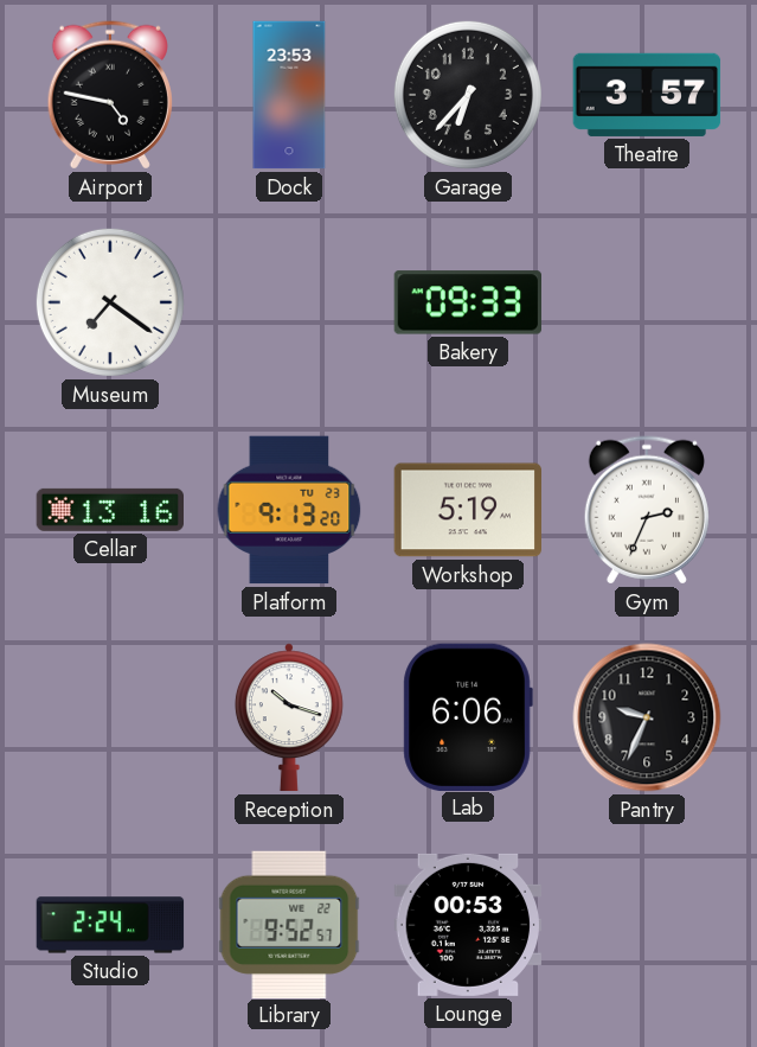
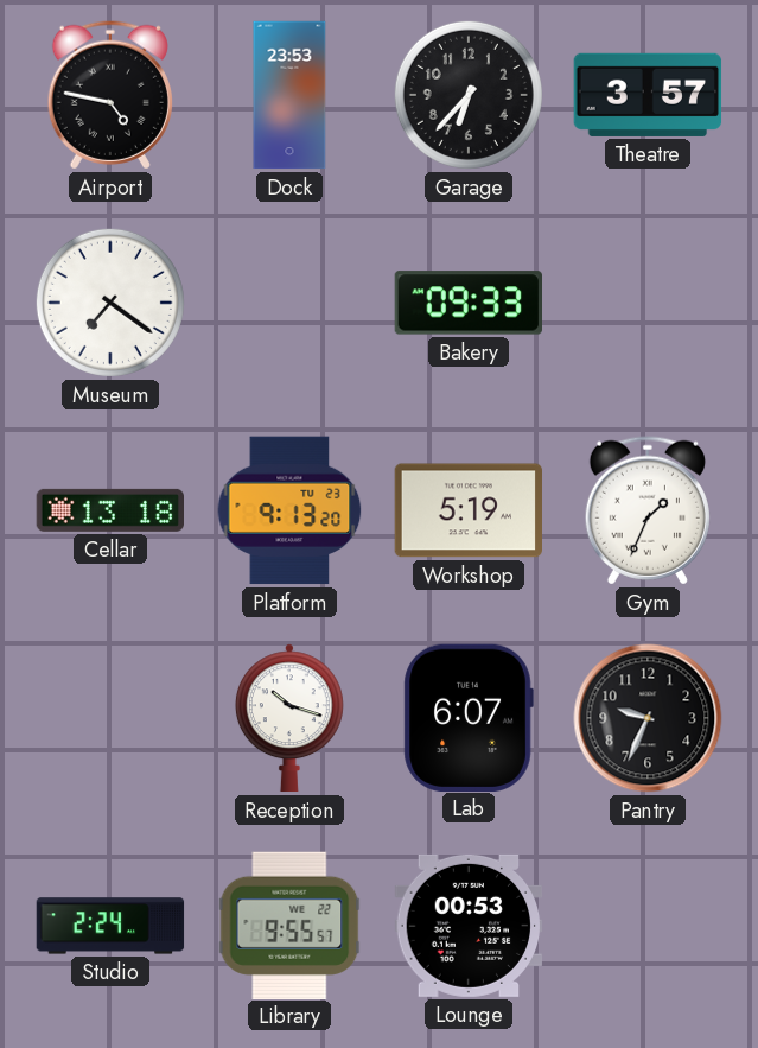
Cellar: 13:16 -> 13:18
Gym: 2:34 -> 1:34
Lab: 6:06 -> 6:07
Library: 9:52 -> 9:55
